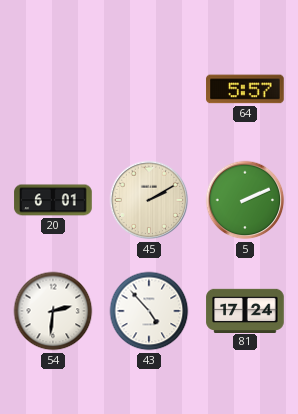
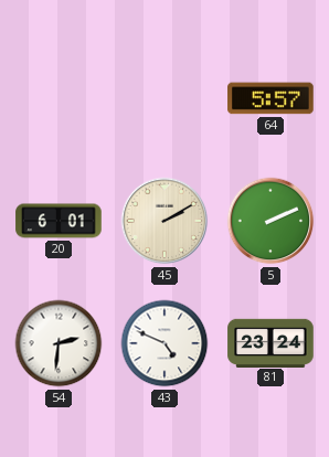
43: 4:53 -> 4:49
81: 17:24 -> 23:24
